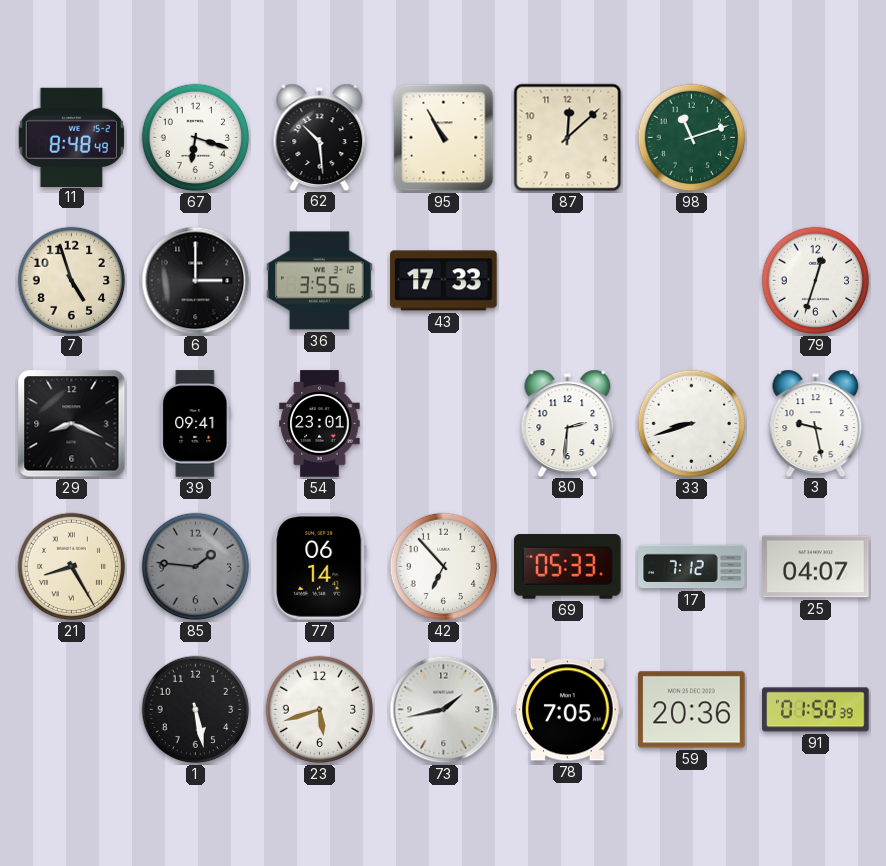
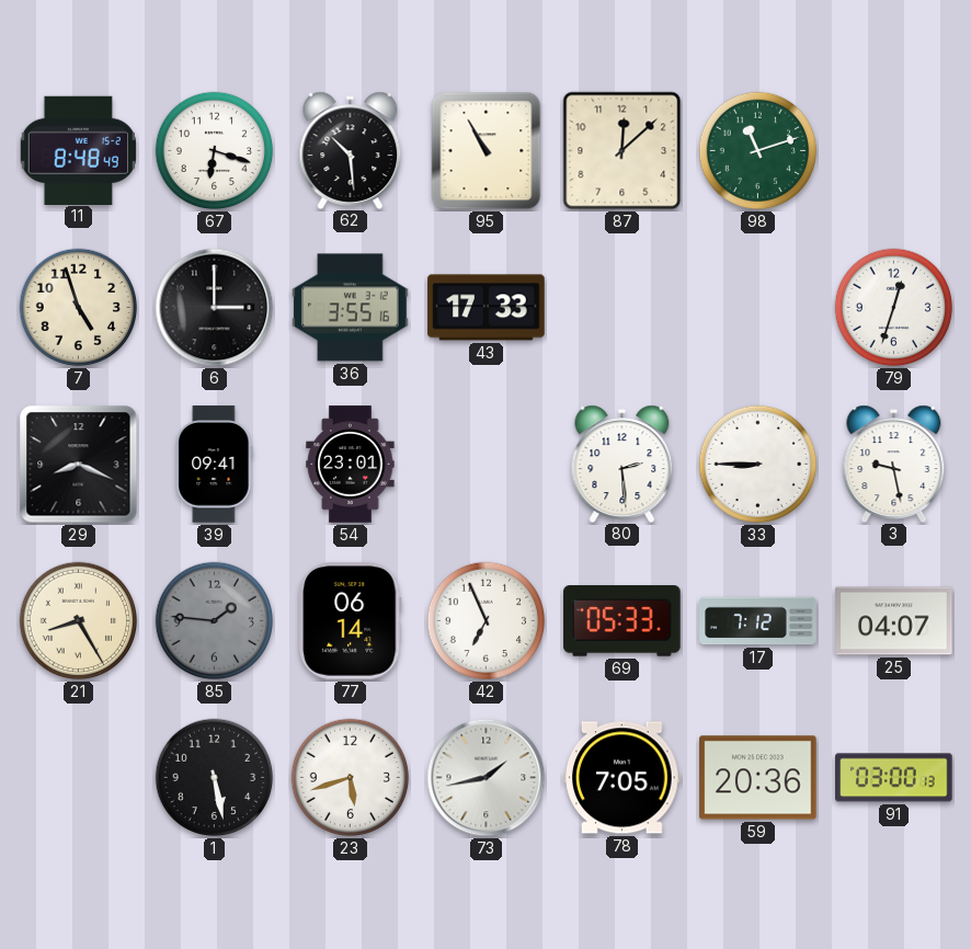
80: 2:31 -> 2:29
33: 8:42 -> 8:45
42: 6:53 -> 6:56
91: 01:50 -> 03:00
